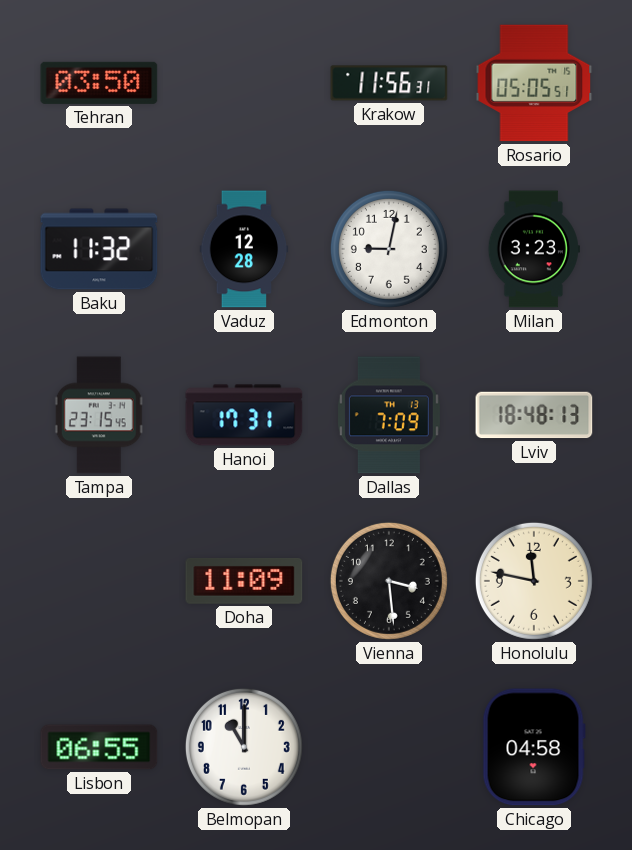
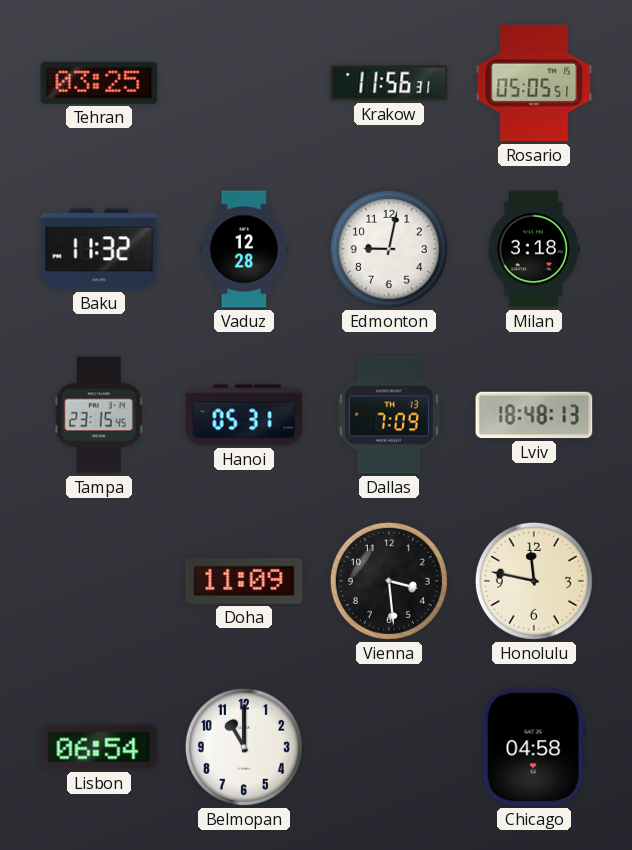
Tehran: 03:50 -> 03:25
Milan: 3:23 -> 3:18
Hanoi: 17:31 -> 05:31
Lisbon: 06:55 -> 06:54
